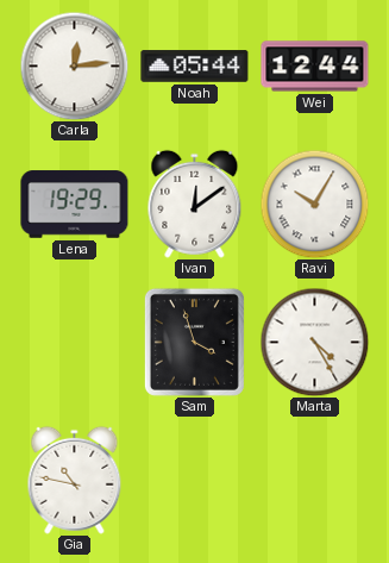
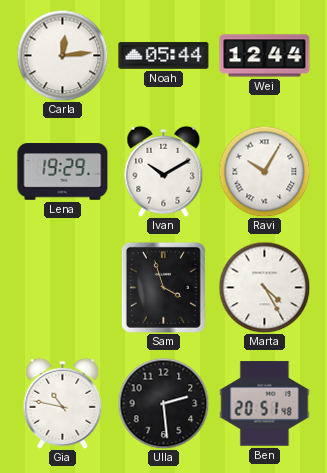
Ivan: 12:09 -> 10:10
Ulla: none -> 2:29
Ben: none -> 20:51
